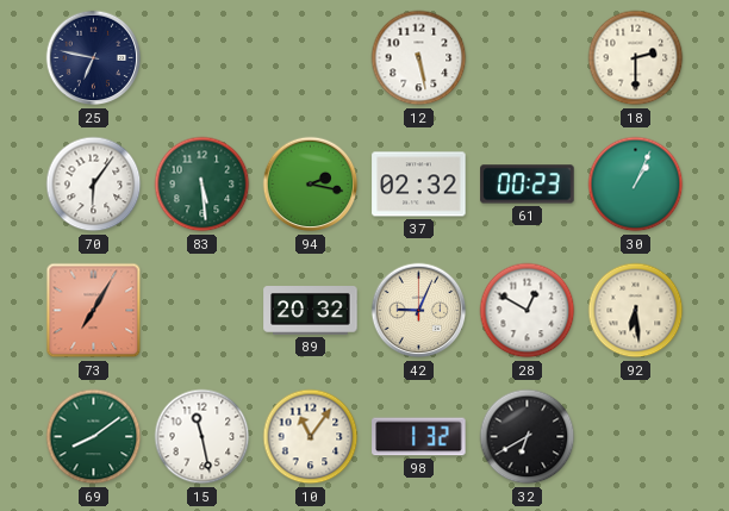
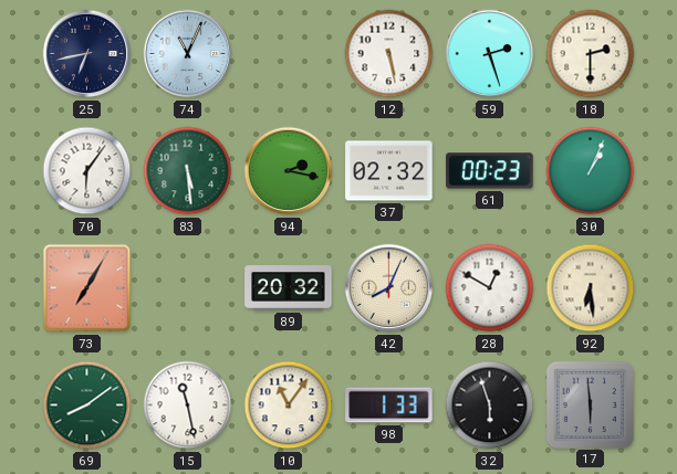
25: 6:47 -> 6:43
74: none -> 11:04
59: none -> 2:27
42: 9:04 -> 8:04
98: 1:32 -> 1:33
32: 6:40 -> 5:57
17: none -> 5:59
